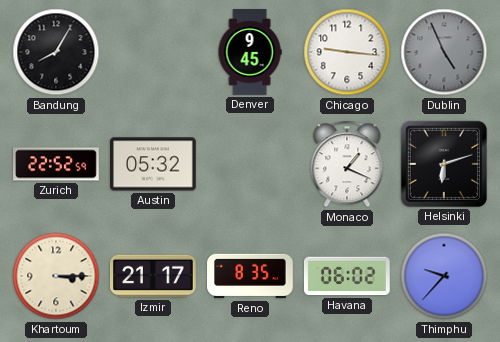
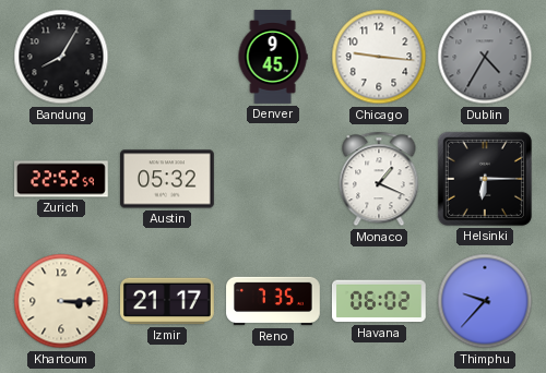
Dublin: 4:56 -> 4:35
Helsinki: 6:12 -> 6:15
Reno: 8:35 -> 7:35
